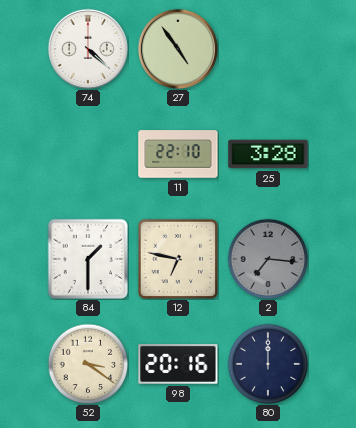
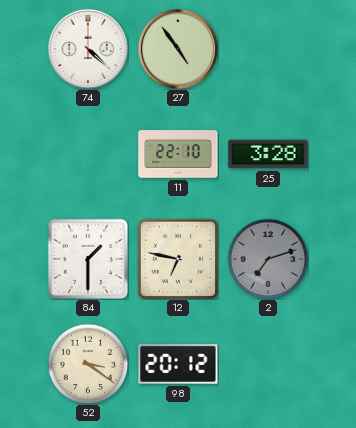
2: 7:16 -> 7:12
98: 20:16 -> 20:12
80: 12:00 -> none
